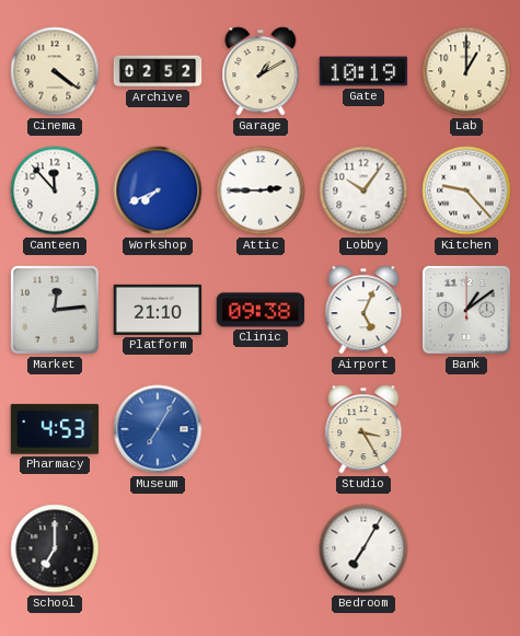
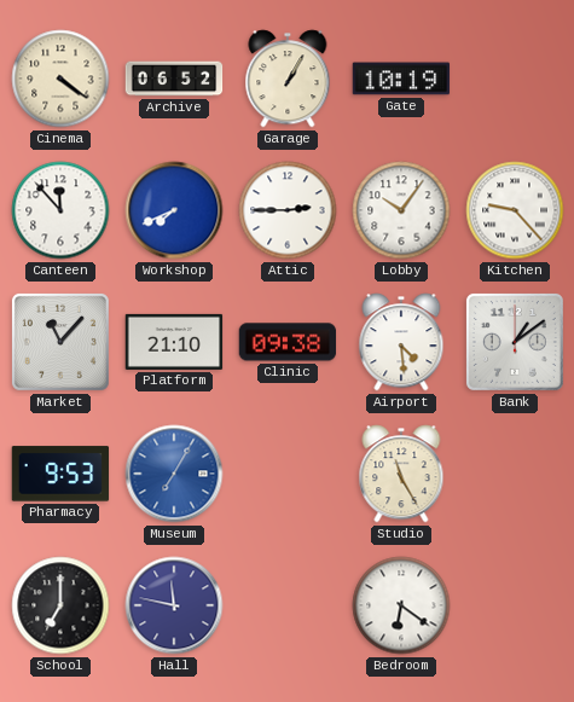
Archive: 02:52 -> 06:52
Garage: 1:10 -> 1:05
Lab: 1:00 -> none
Market: 12:14 -> 11:07
Airport: 5:04 -> 4:29
Pharmacy: 4:53 -> 9:53
Studio: 3:25 -> 11:25
Hall: none -> 11:47
Bedroom: 7:05 -> 6:21
